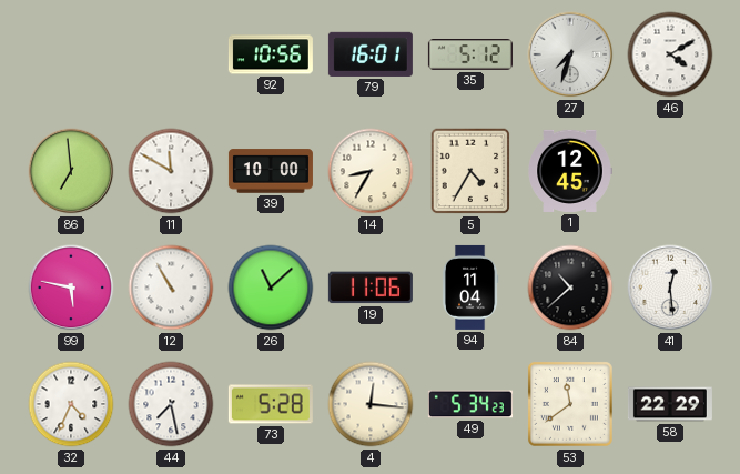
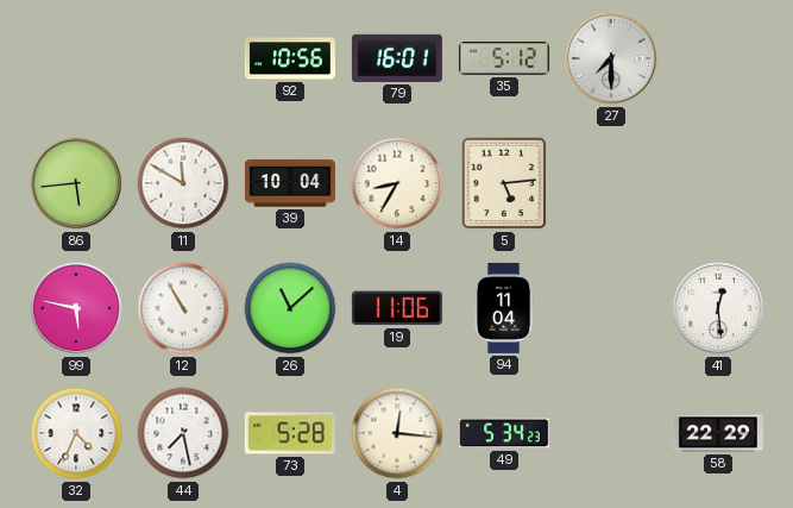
27: 7:33 -> 7:30
46: 4:10 -> none
86: 6:59 -> 5:44
39: 10:00 -> 10:04
5: 4:35 -> 5:14
1: 12:45 -> none
84: 10:38 -> none
53: 11:39 -> none
